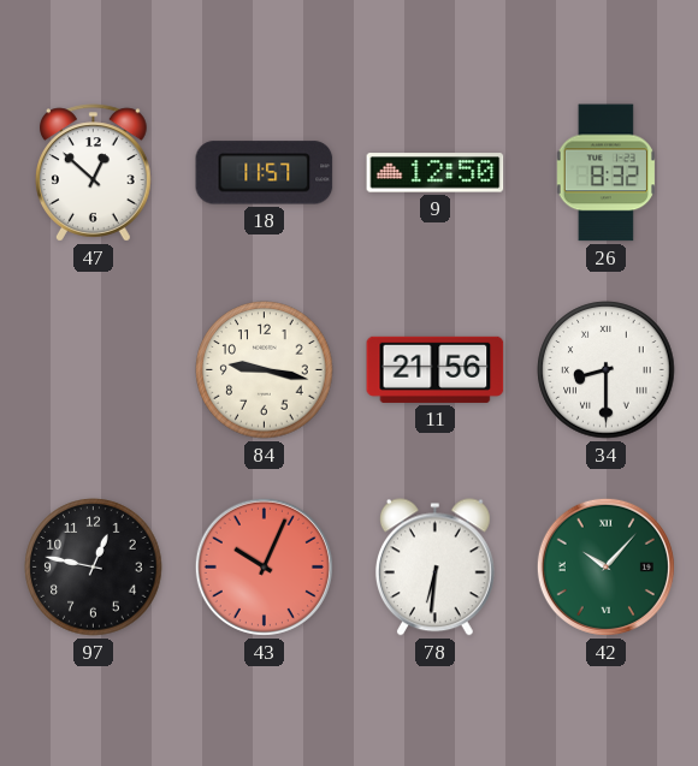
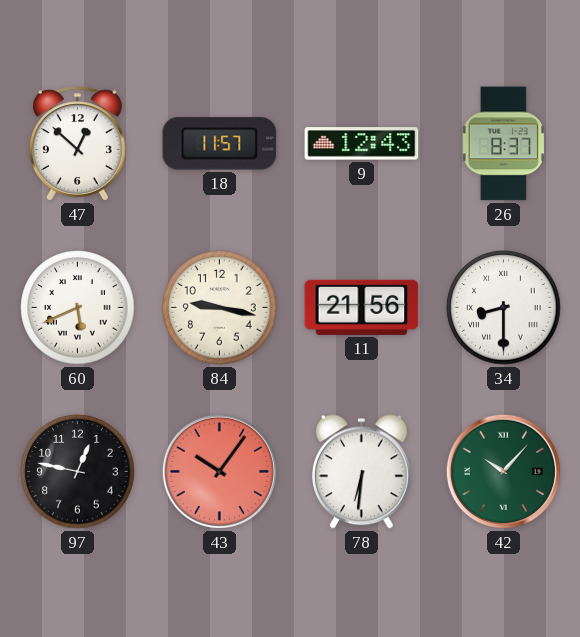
9: 12:50 -> 12:43
26: 8:32 -> 8:37
60: none -> 5:41
43: 10:04 -> 10:06
